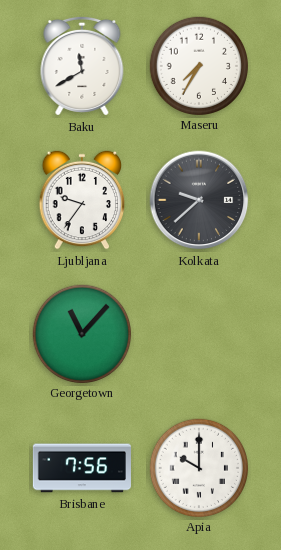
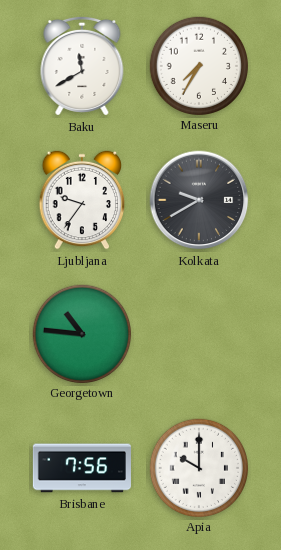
Kolkata: 9:38 -> 9:40
Georgetown: 11:07 -> 10:46
